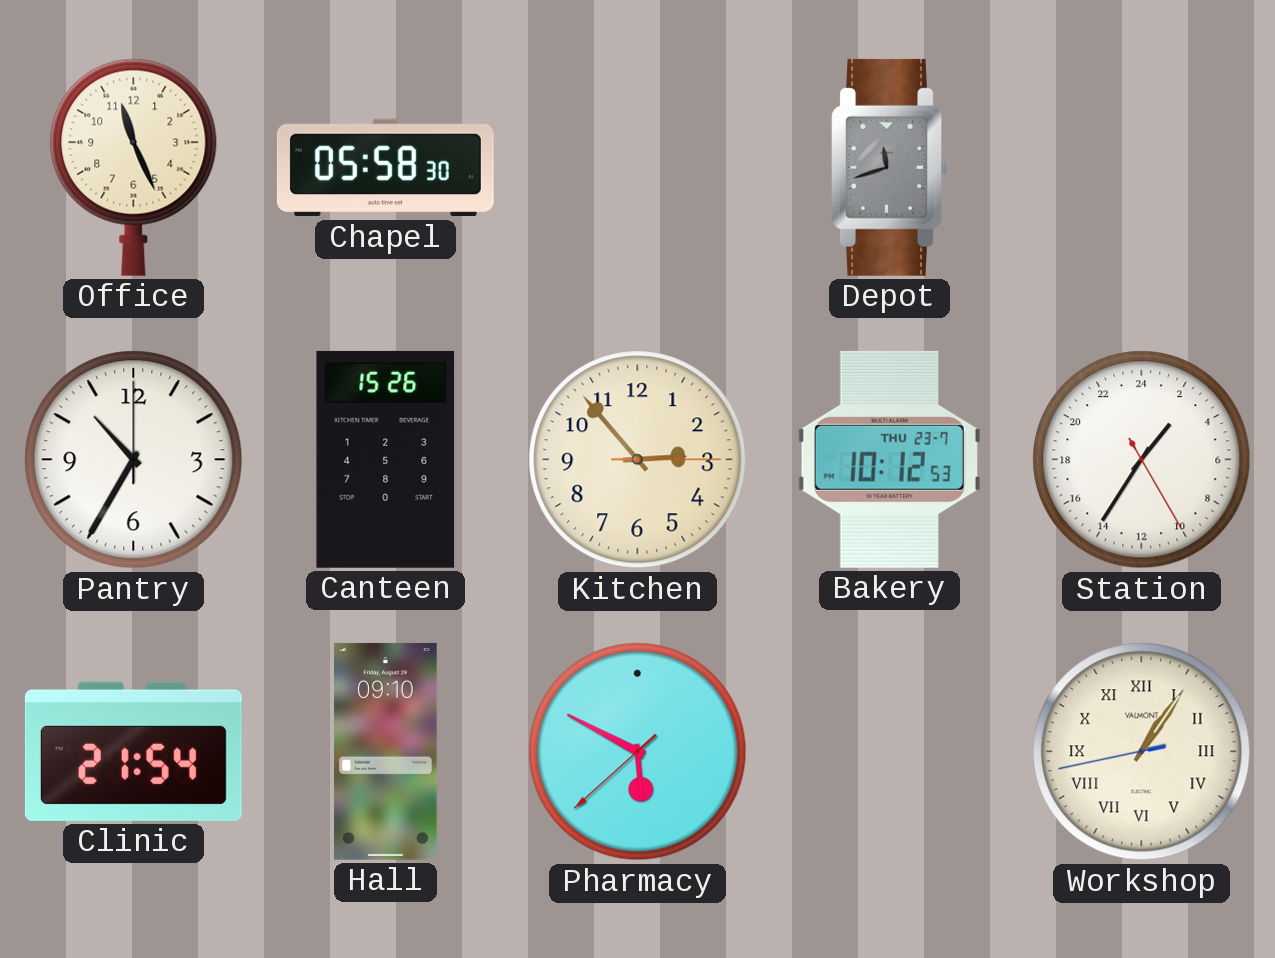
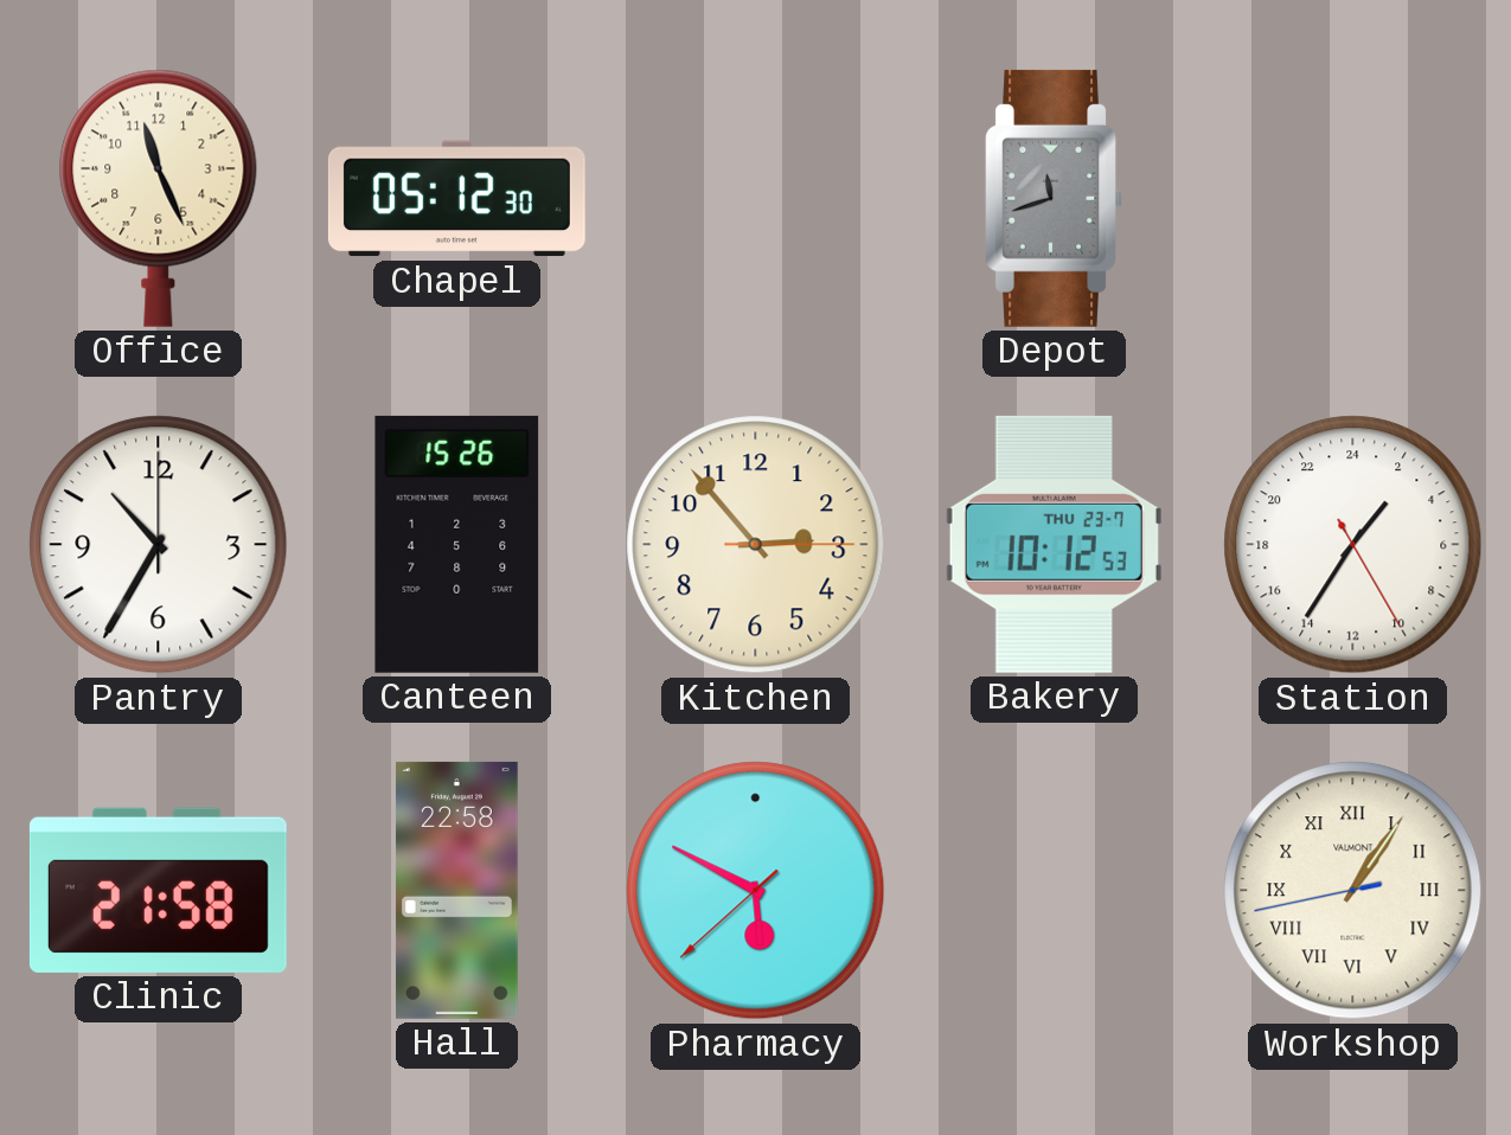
Chapel: 05:58 -> 05:12
Clinic: 21:54 -> 21:58
Hall: 09:10 -> 22:58
